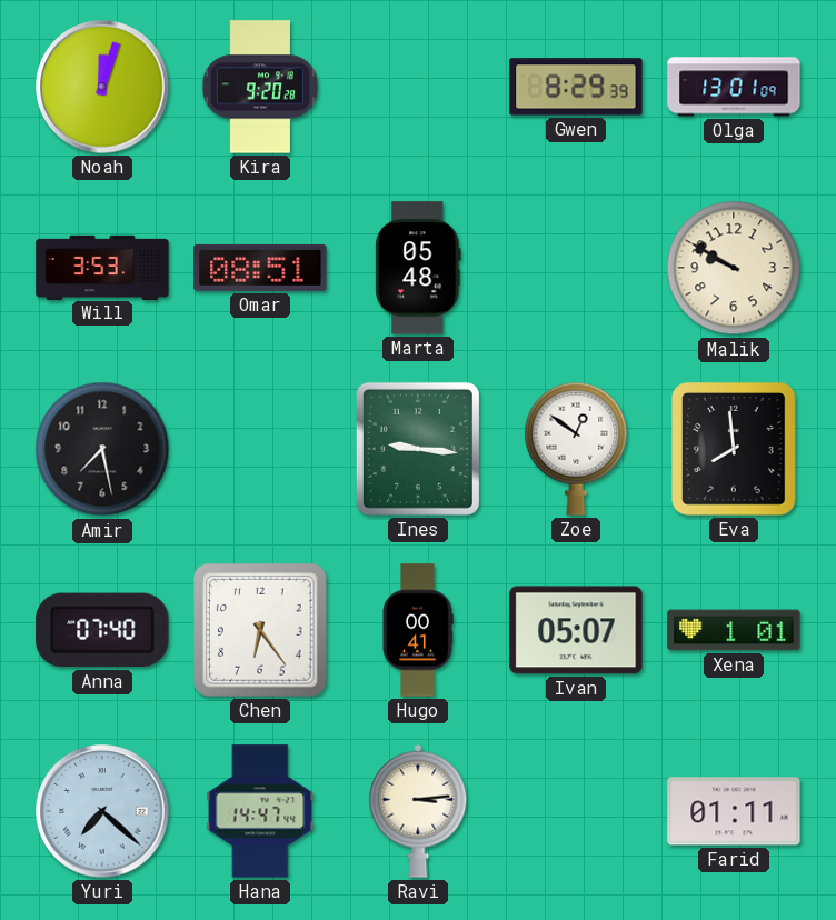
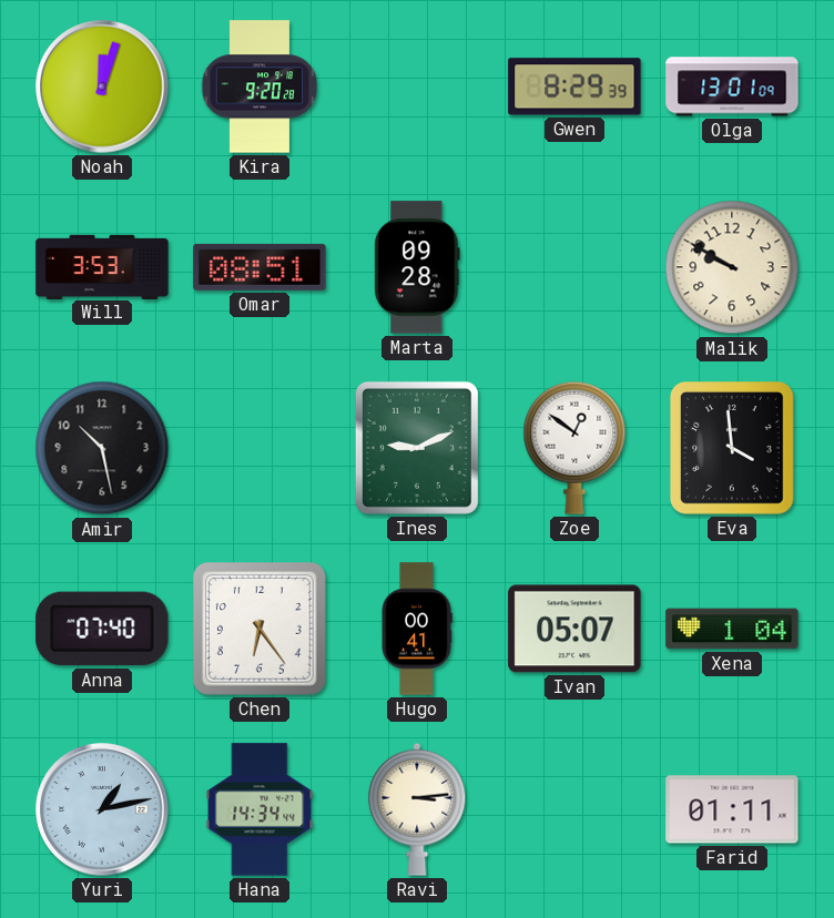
Marta: 05:48 -> 09:28
Amir: 7:28 -> 10:28
Ines: 9:16 -> 9:11
Eva: 7:59 -> 3:59
Xena: 1:01 -> 1:04
Yuri: 7:22 -> 1:13
Hana: 14:47 -> 14:34
